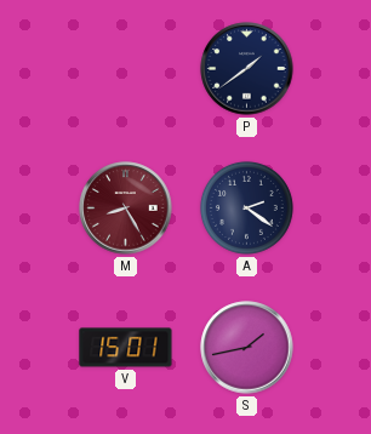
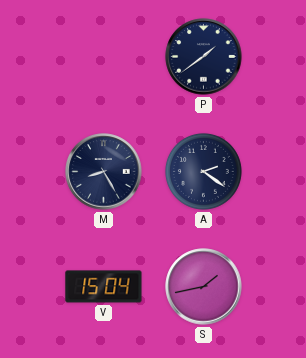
M dial: burgundy -> navy
V: 15:01 -> 15:04
